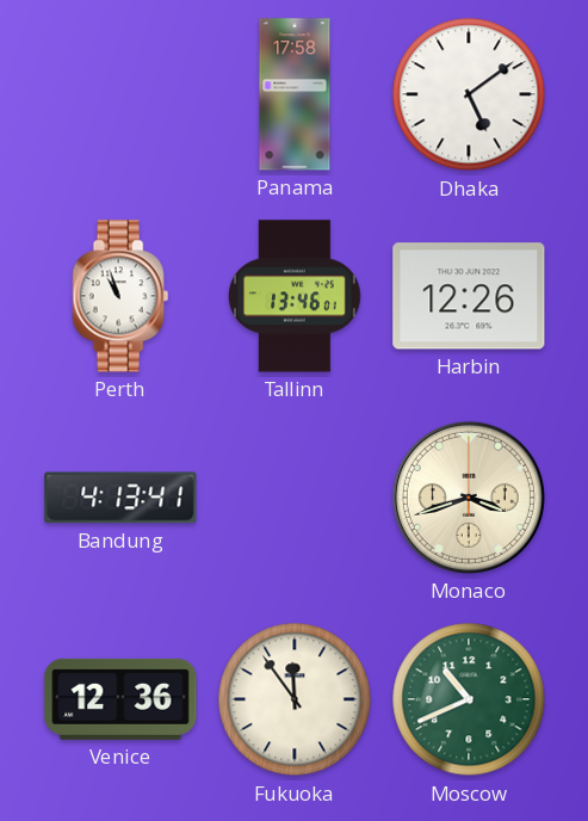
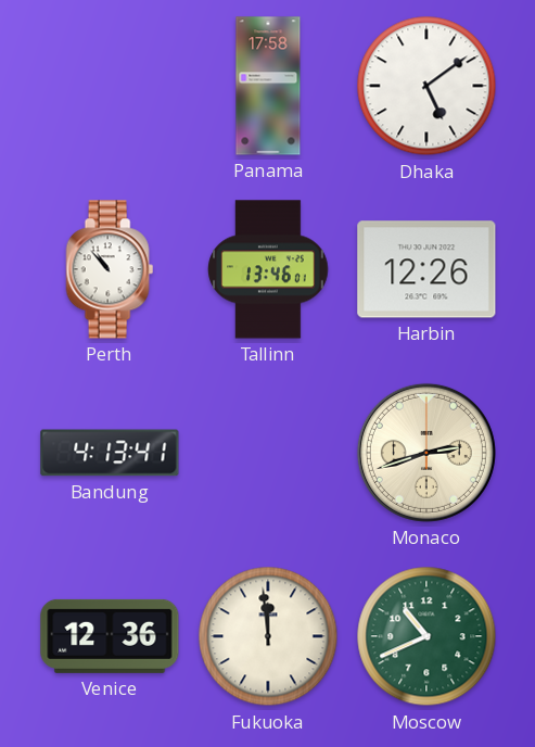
Perth: 10:57 -> 10:53
Monaco: 3:42 -> 2:42
Fukuoka: 11:54 -> 11:59
